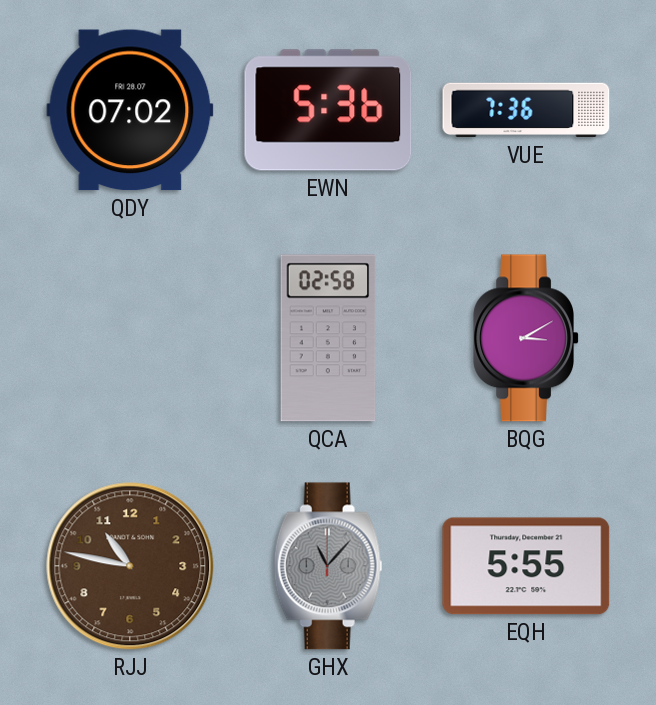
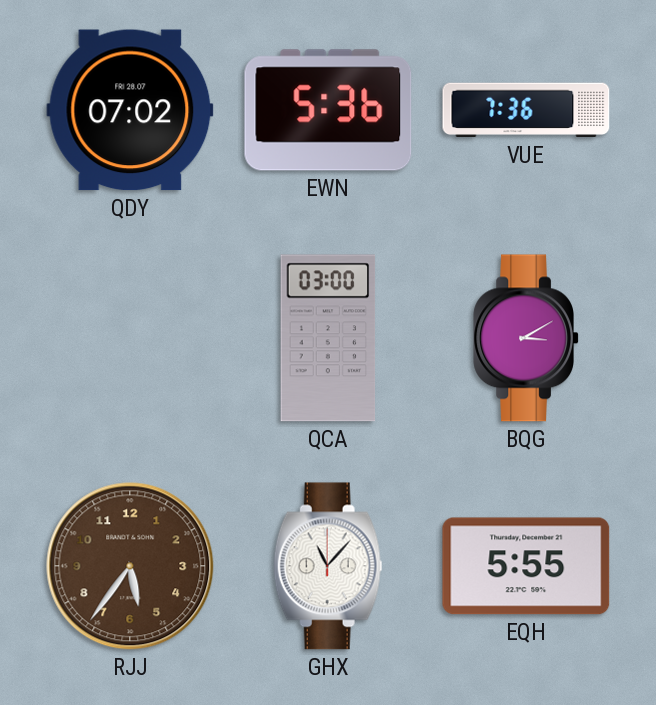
QCA: 02:58 -> 03:00
RJJ: 10:47 -> 5:36
GHX dial: grey -> white
